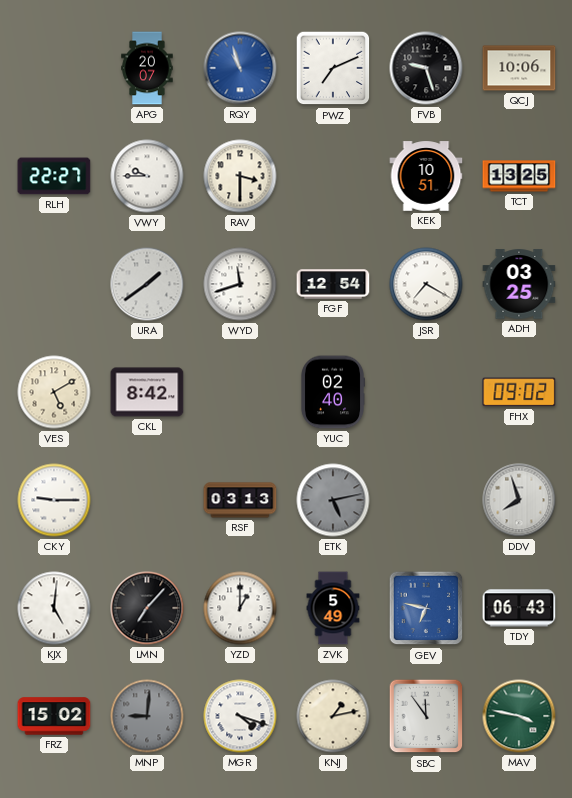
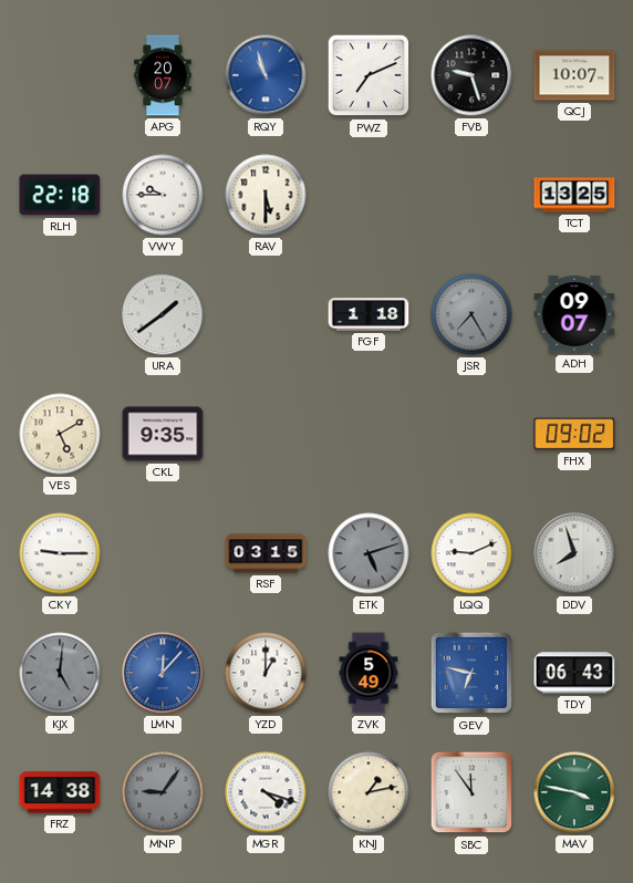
QCJ: 10:06 -> 10:07
RLH: 22:27 -> 22:18
RAV: 3:30 -> 5:30
KEK: 10:51 -> none
WYD: 11:42 -> none
FGF: 12:54 -> 1:18
JSR: 7:20 -> 7:25
JSR dial: white -> grey
ADH: 03:25 -> 09:07
CKL: 8:42 -> 9:35
YUC: 02:40 -> none
RSF: 03:13 -> 03:15
ETK: 5:13 -> 5:12
LQQ: none -> 9:11
KJX dial: white -> grey
LMN: 7:07 -> 12:07
LMN dial: black -> blue
FRZ: 15:02 -> 14:38
MNP: 9:01 -> 9:06
